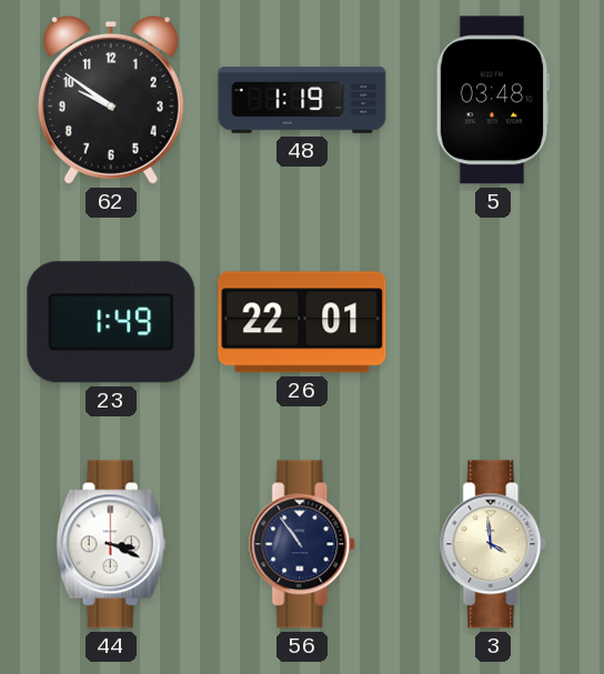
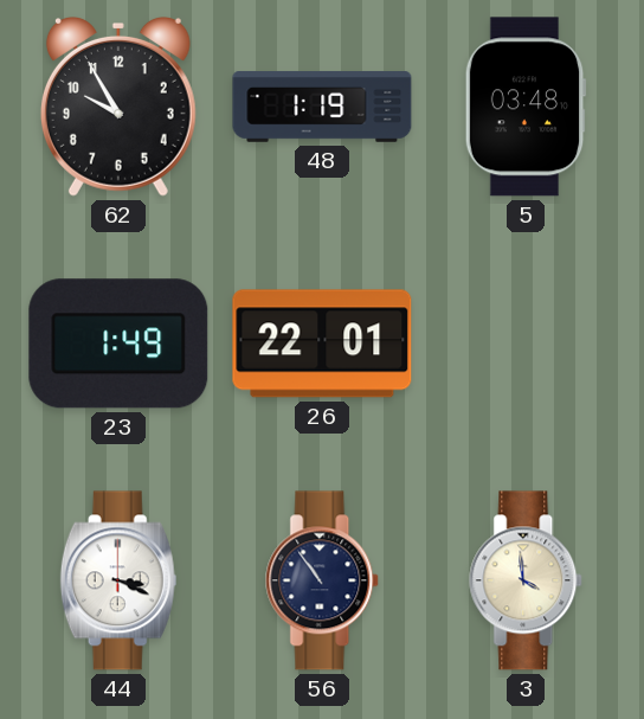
62: 9:51 -> 9:55
